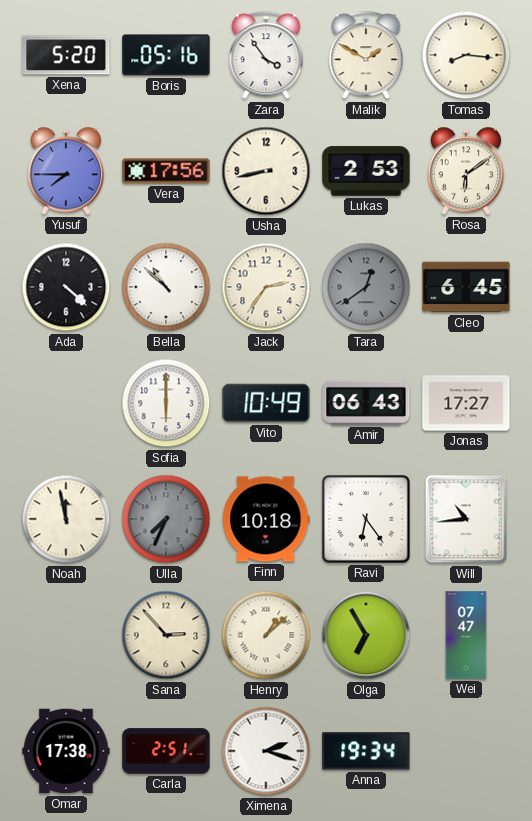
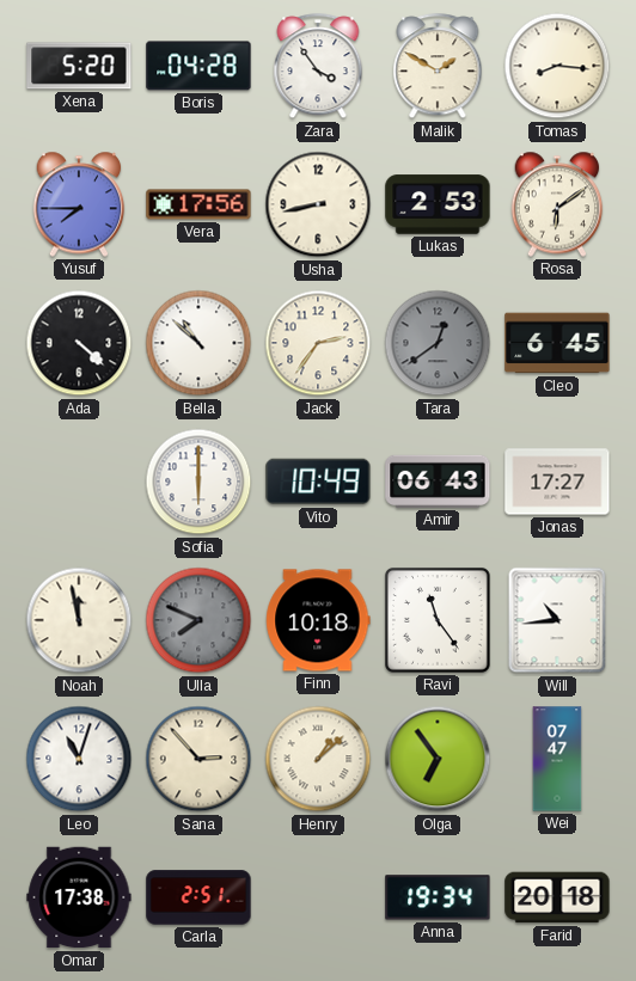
Boris: 05:16 -> 04:28
Ulla: 7:34 -> 7:49
Ravi: 6:24 -> 11:24
Leo: none -> 11:03
Olga: 6:55 -> 6:54
Ximena: 2:18 -> none
Farid: none -> 20:18
